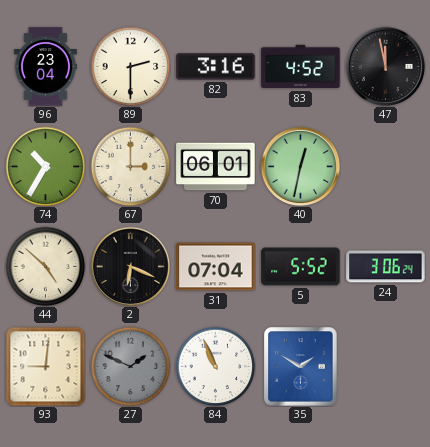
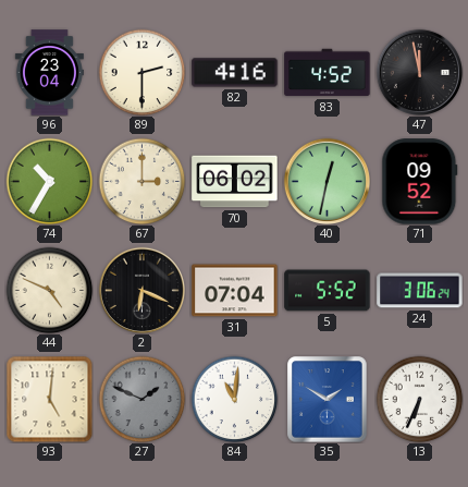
82: 3:16 -> 4:16
70: 06:01 -> 06:02
71: none -> 09:52
44: 4:52 -> 4:49
93: 9:01 -> 5:01
84: 10:56 -> 11:01
13: none -> 6:34
